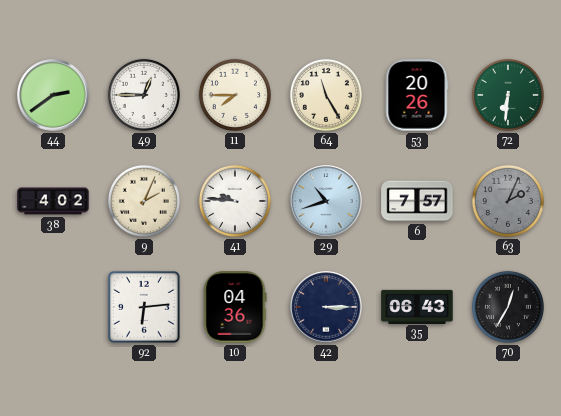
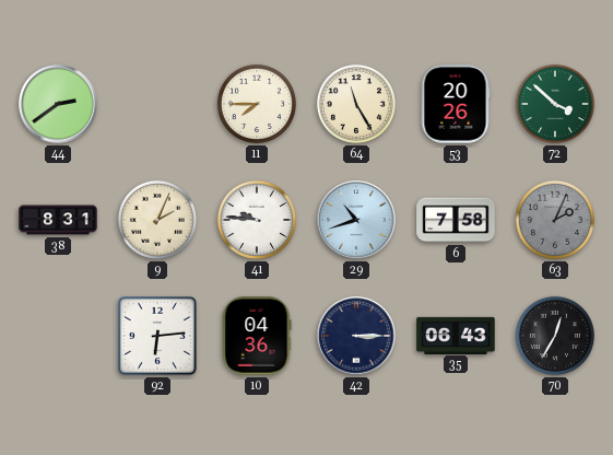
49: 12:45 -> none
72: 6:31 -> 3:52
38: 4:02 -> 8:31
6: 7:57 -> 7:58
